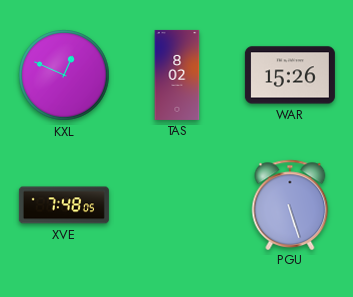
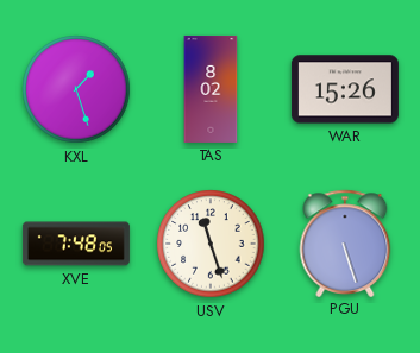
KXL: 12:49 -> 1:27
USV: none -> 11:27
